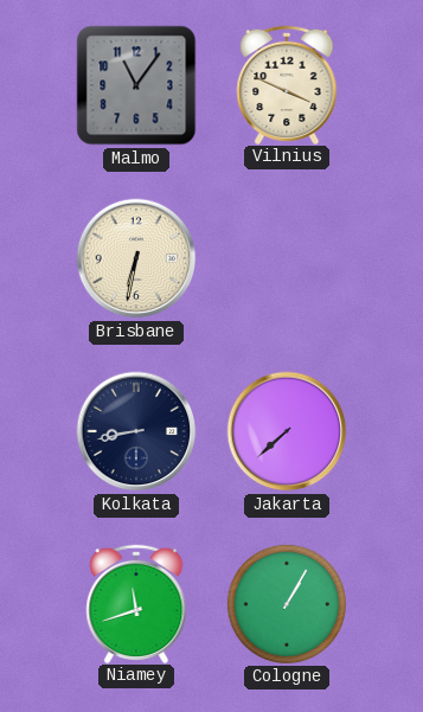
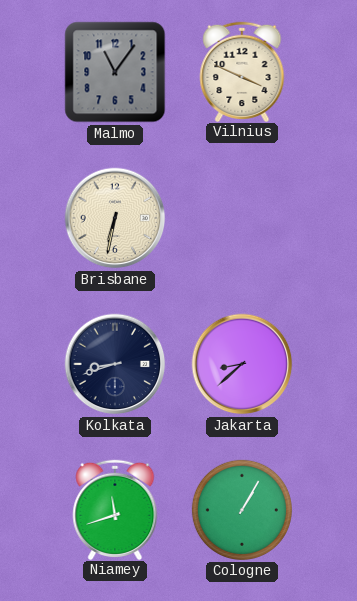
Kolkata: 8:43 -> 8:42
Jakarta: 7:38 -> 8:38
